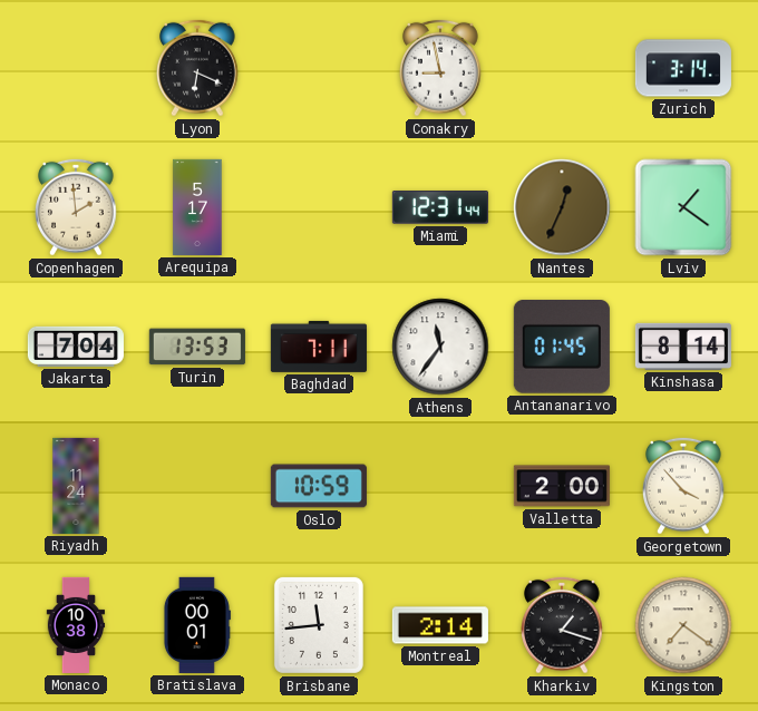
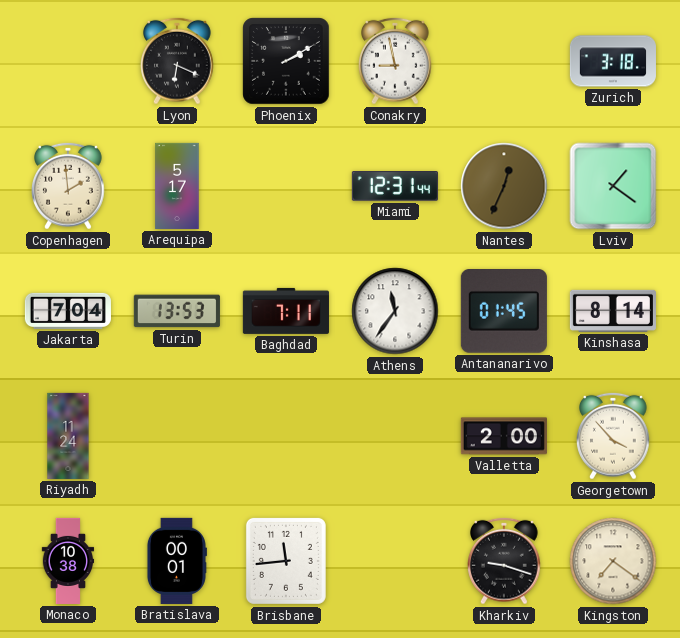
Phoenix: none -> 2:10
Zurich: 3:14 -> 3:18
Oslo: 10:59 -> none
Montreal: 2:14 -> none
Kharkiv: 1:18 -> 9:18
